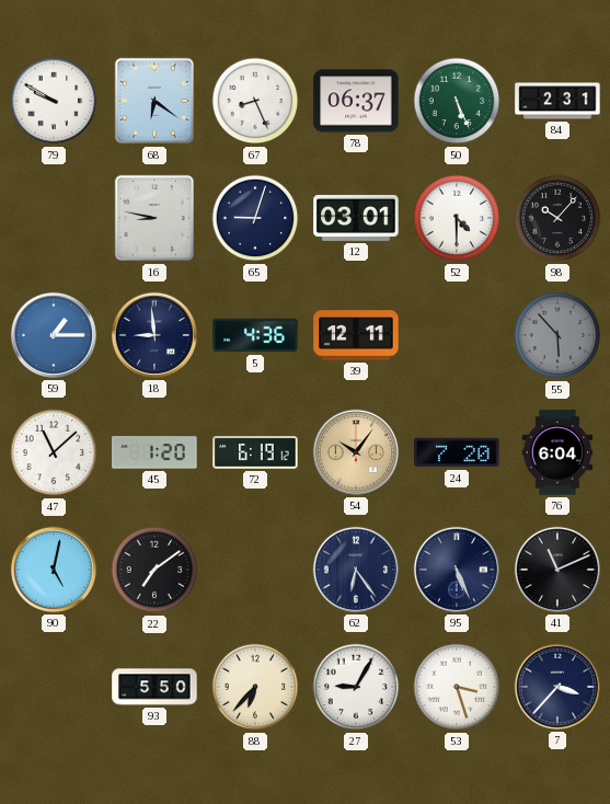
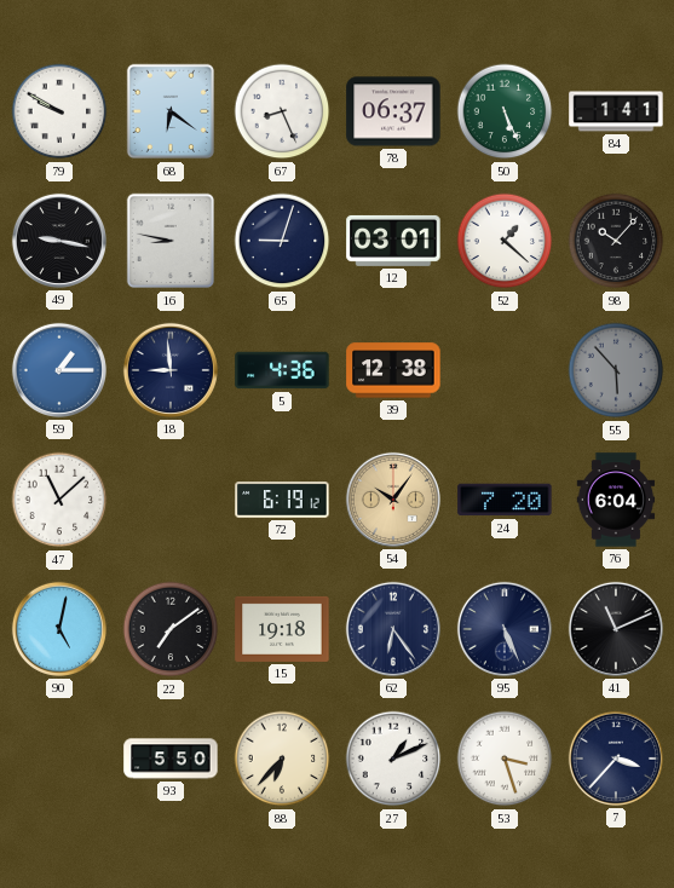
84: 2:31 -> 1:41
49: none -> 9:17
52: 4:30 -> 1:22
39: 12:11 -> 12:38
45: 1:20 -> none
15: none -> 19:18
27: 9:05 -> 1:11
